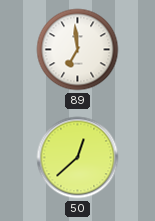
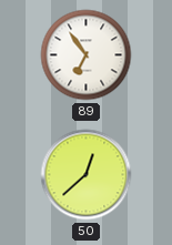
89: 6:59 -> 6:54
